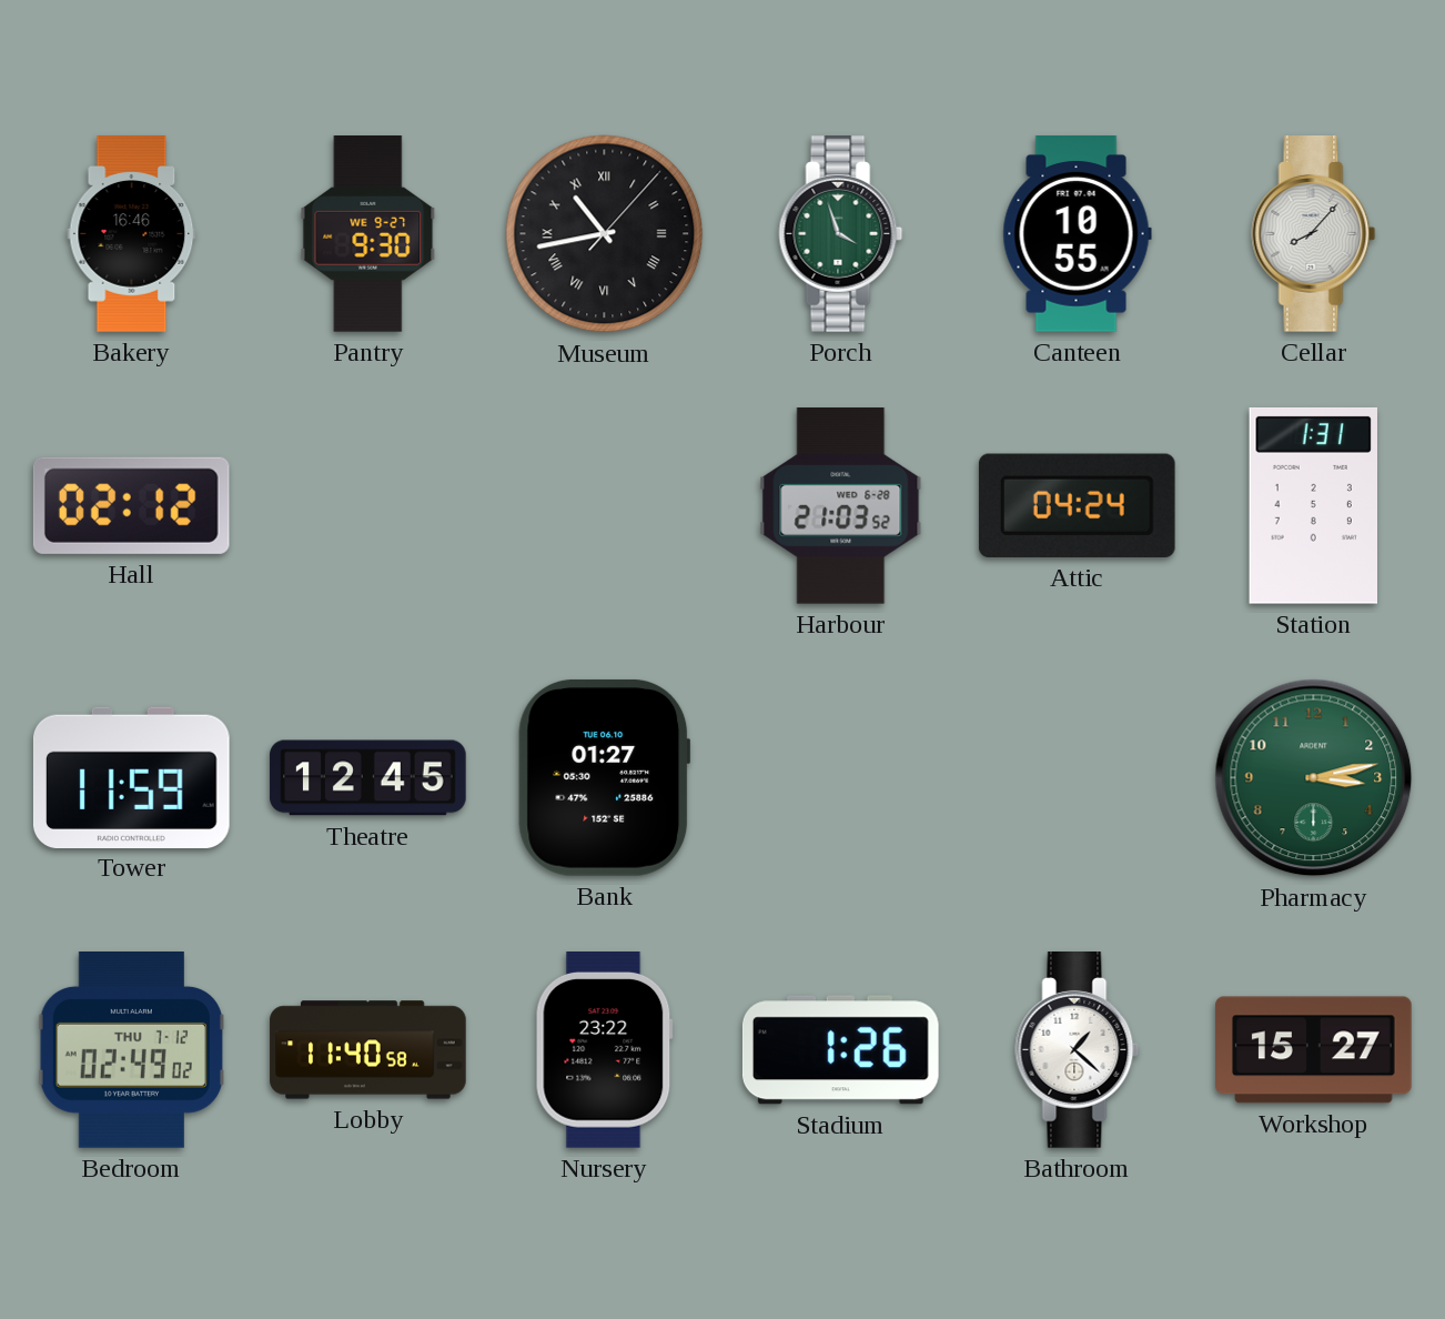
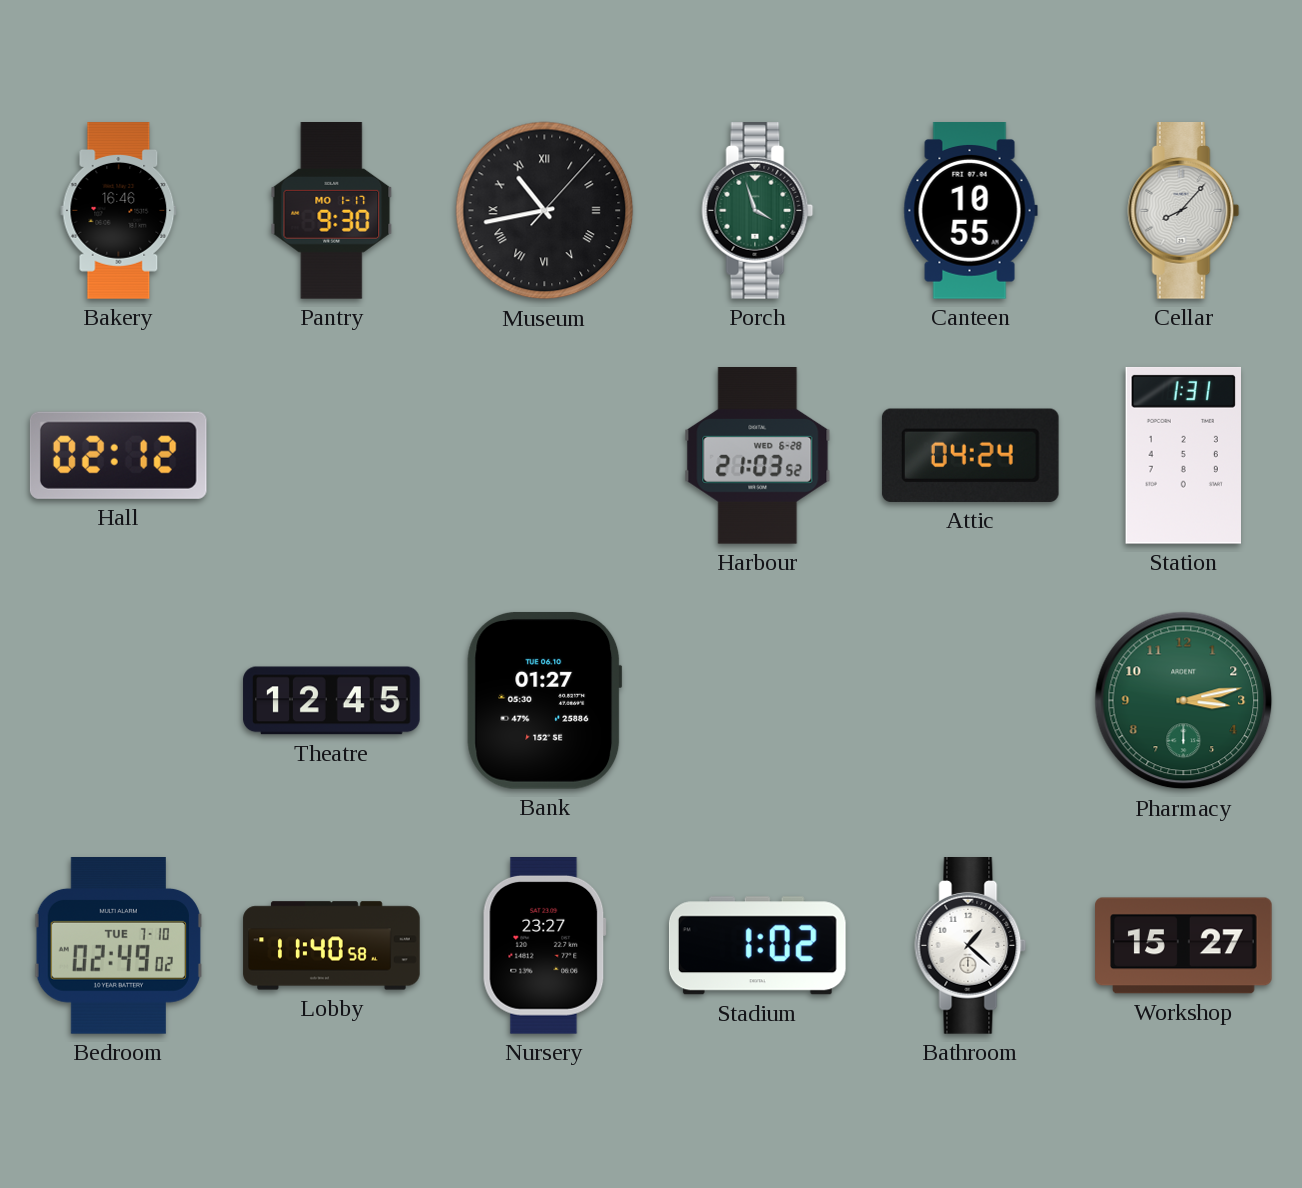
Pantry date: WE 9-27 -> MO 1-17
Tower: 11:59 -> none
Bedroom date: THU 7-12 -> TUE 7-10
Nursery: 23:22 -> 23:27
Stadium: 1:26 -> 1:02
